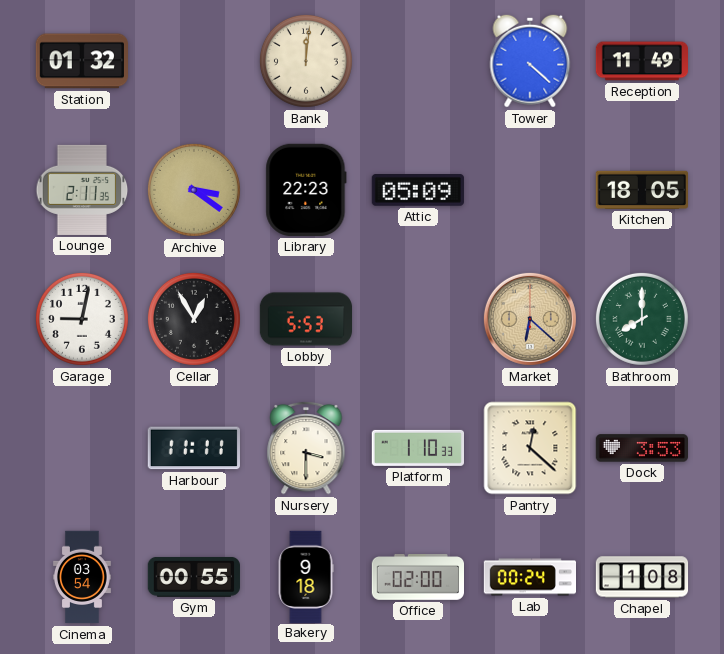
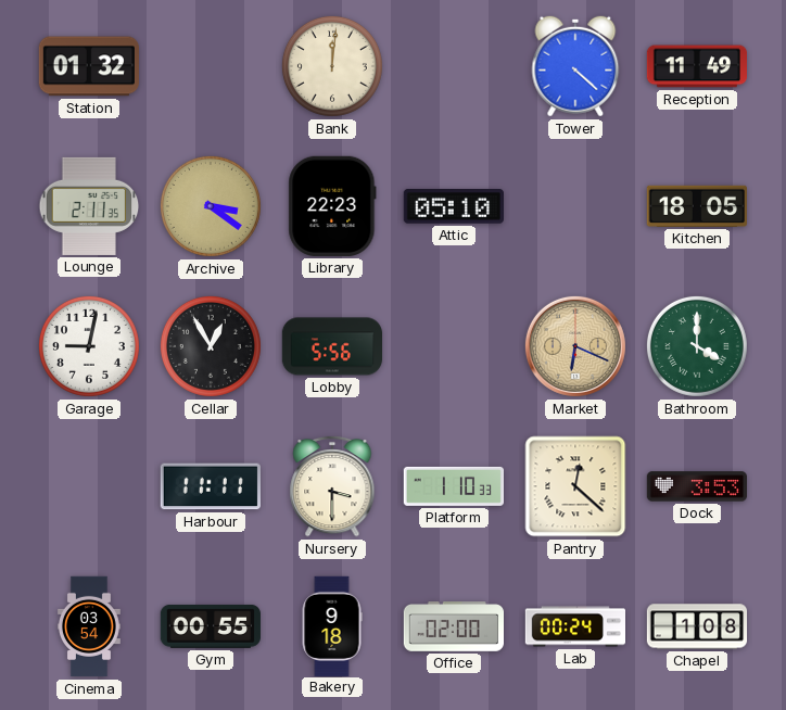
Attic: 05:09 -> 05:10
Lobby: 5:53 -> 5:56
Market: 6:22 -> 6:19
Bathroom: 8:00 -> 4:00
